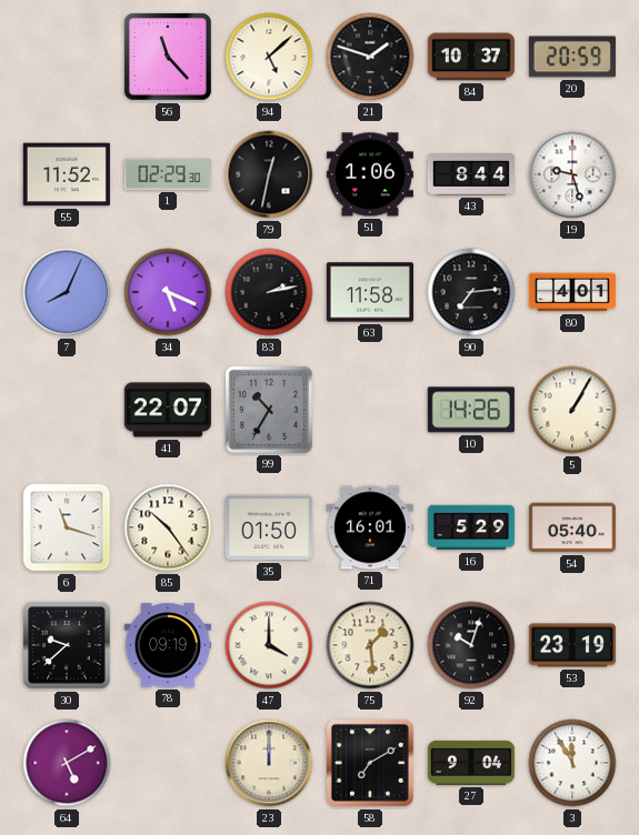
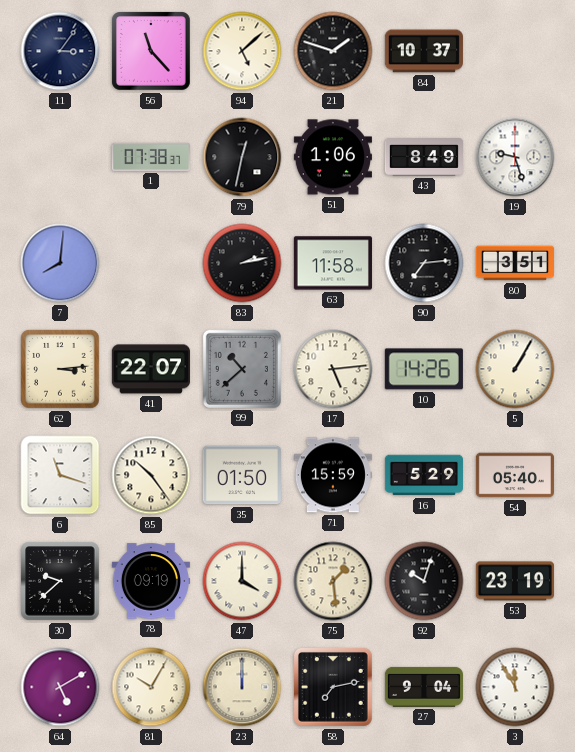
11: none -> 3:06
20: 20:59 -> none
55: 11:52 -> none
1: 02:29 -> 07:38
43: 8:44 -> 8:49
7: 8:04 -> 8:01
34: 5:19 -> none
80: 4:01 -> 3:51
62: none -> 3:14
99: 10:35 -> 10:38
17: none -> 5:14
71: 16:01 -> 15:59
81: none -> 10:05
58: 7:10 -> 7:13
